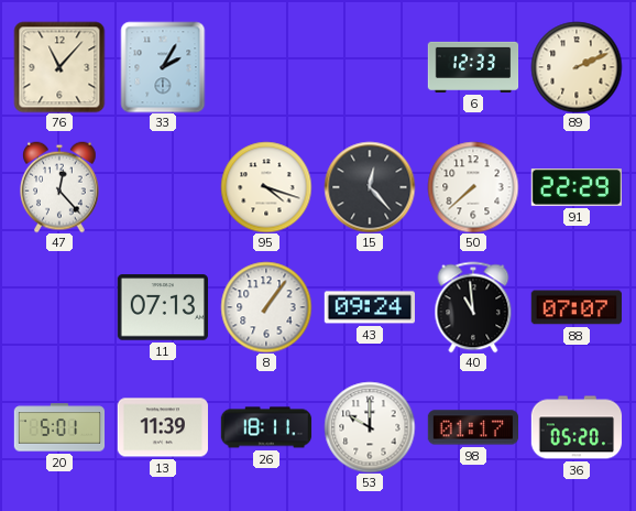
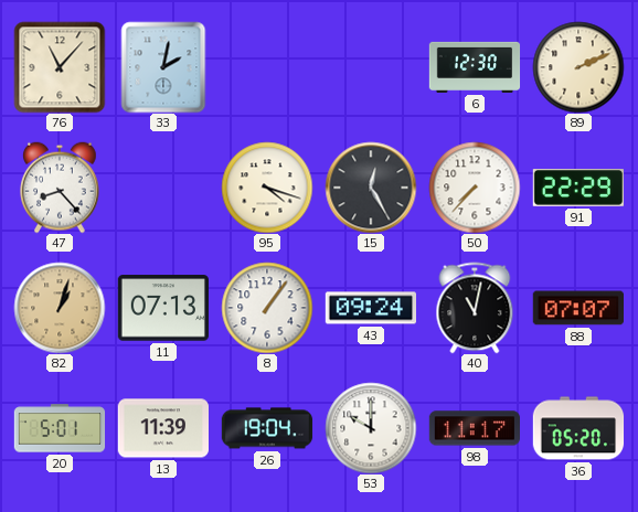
33: 2:05 -> 2:02
6: 12:33 -> 12:30
47: 12:23 -> 8:23
15: 12:23 -> 12:25
50: 7:38 -> 7:37
82: none -> 1:03
40: 10:59 -> 11:02
26: 18:11 -> 19:04
98: 01:17 -> 11:17
